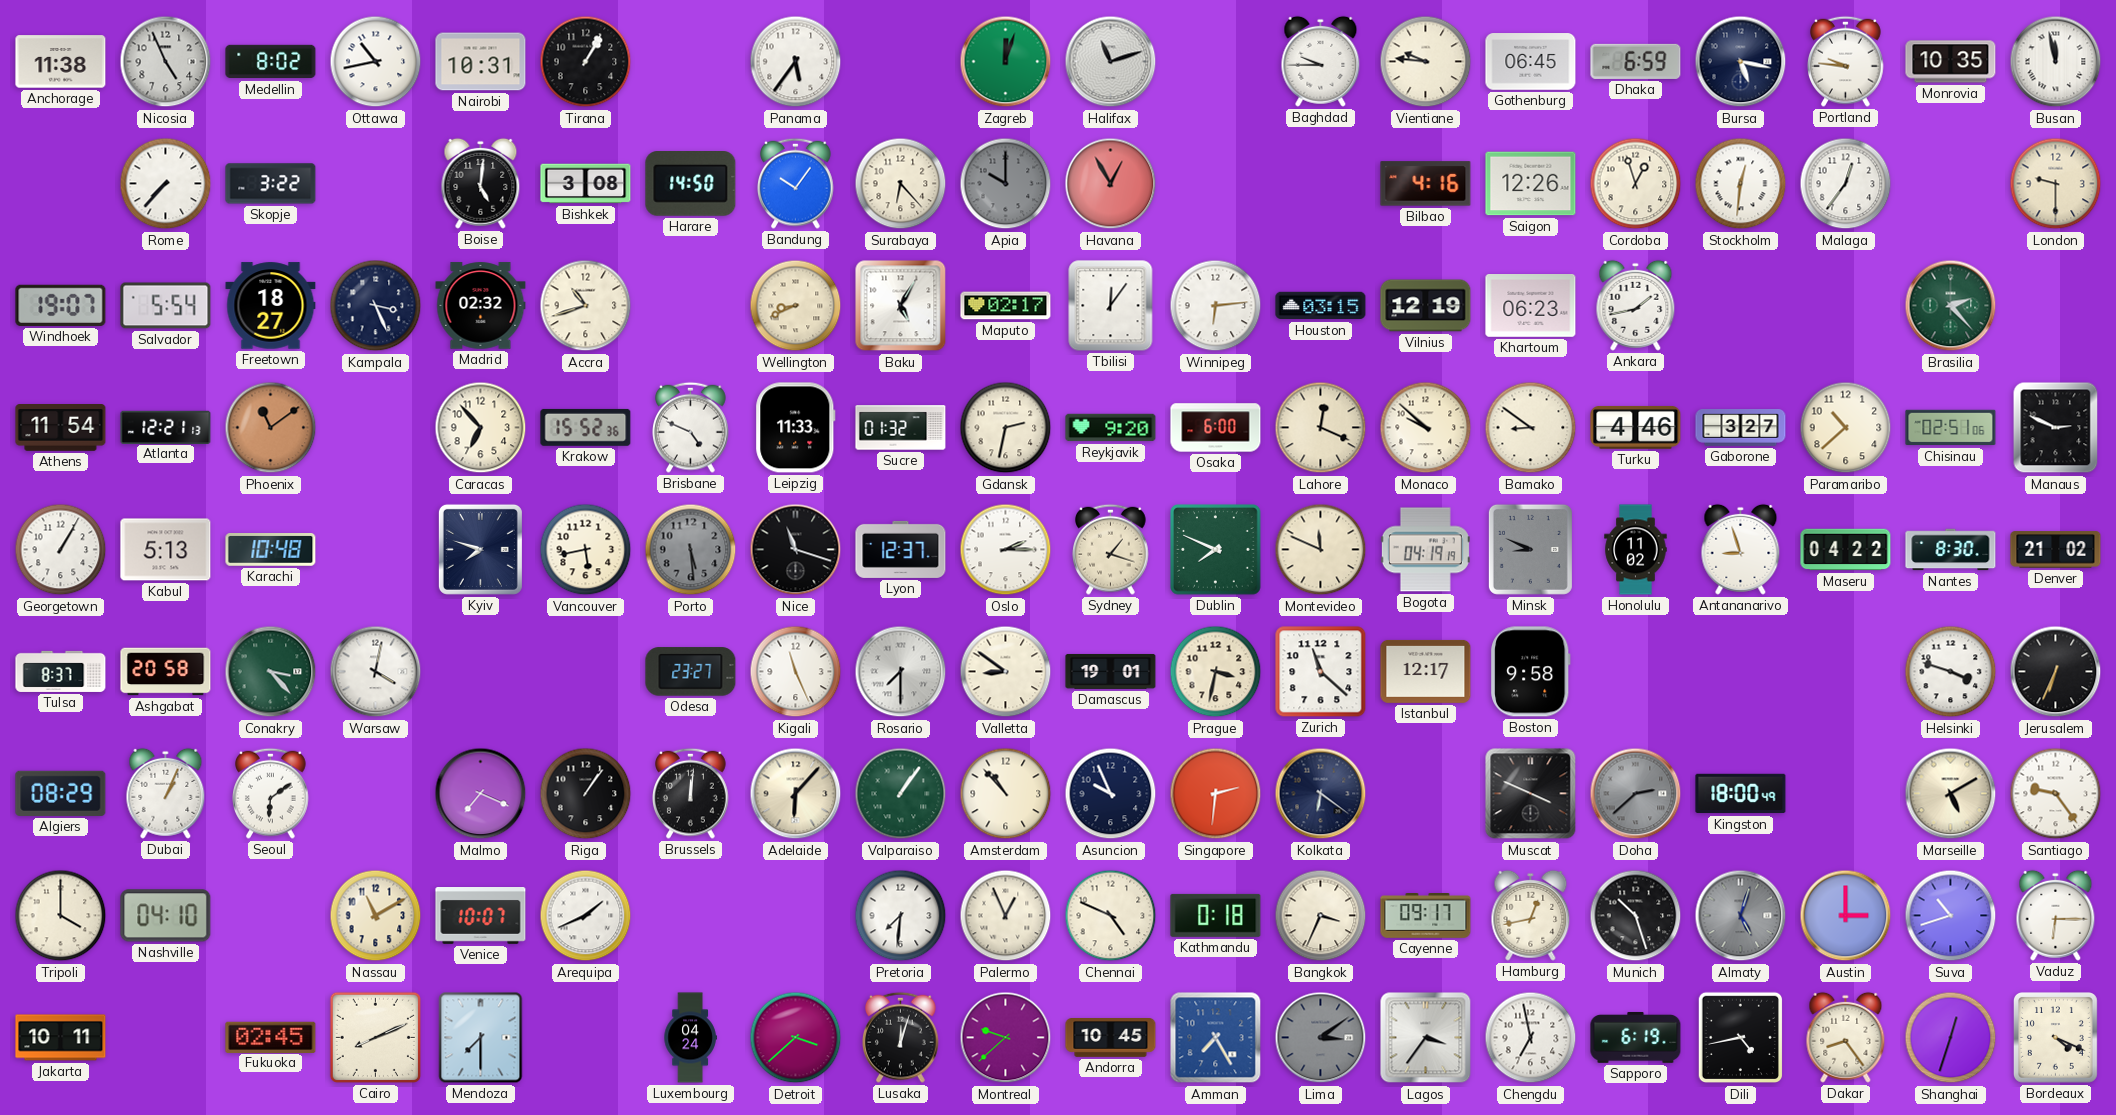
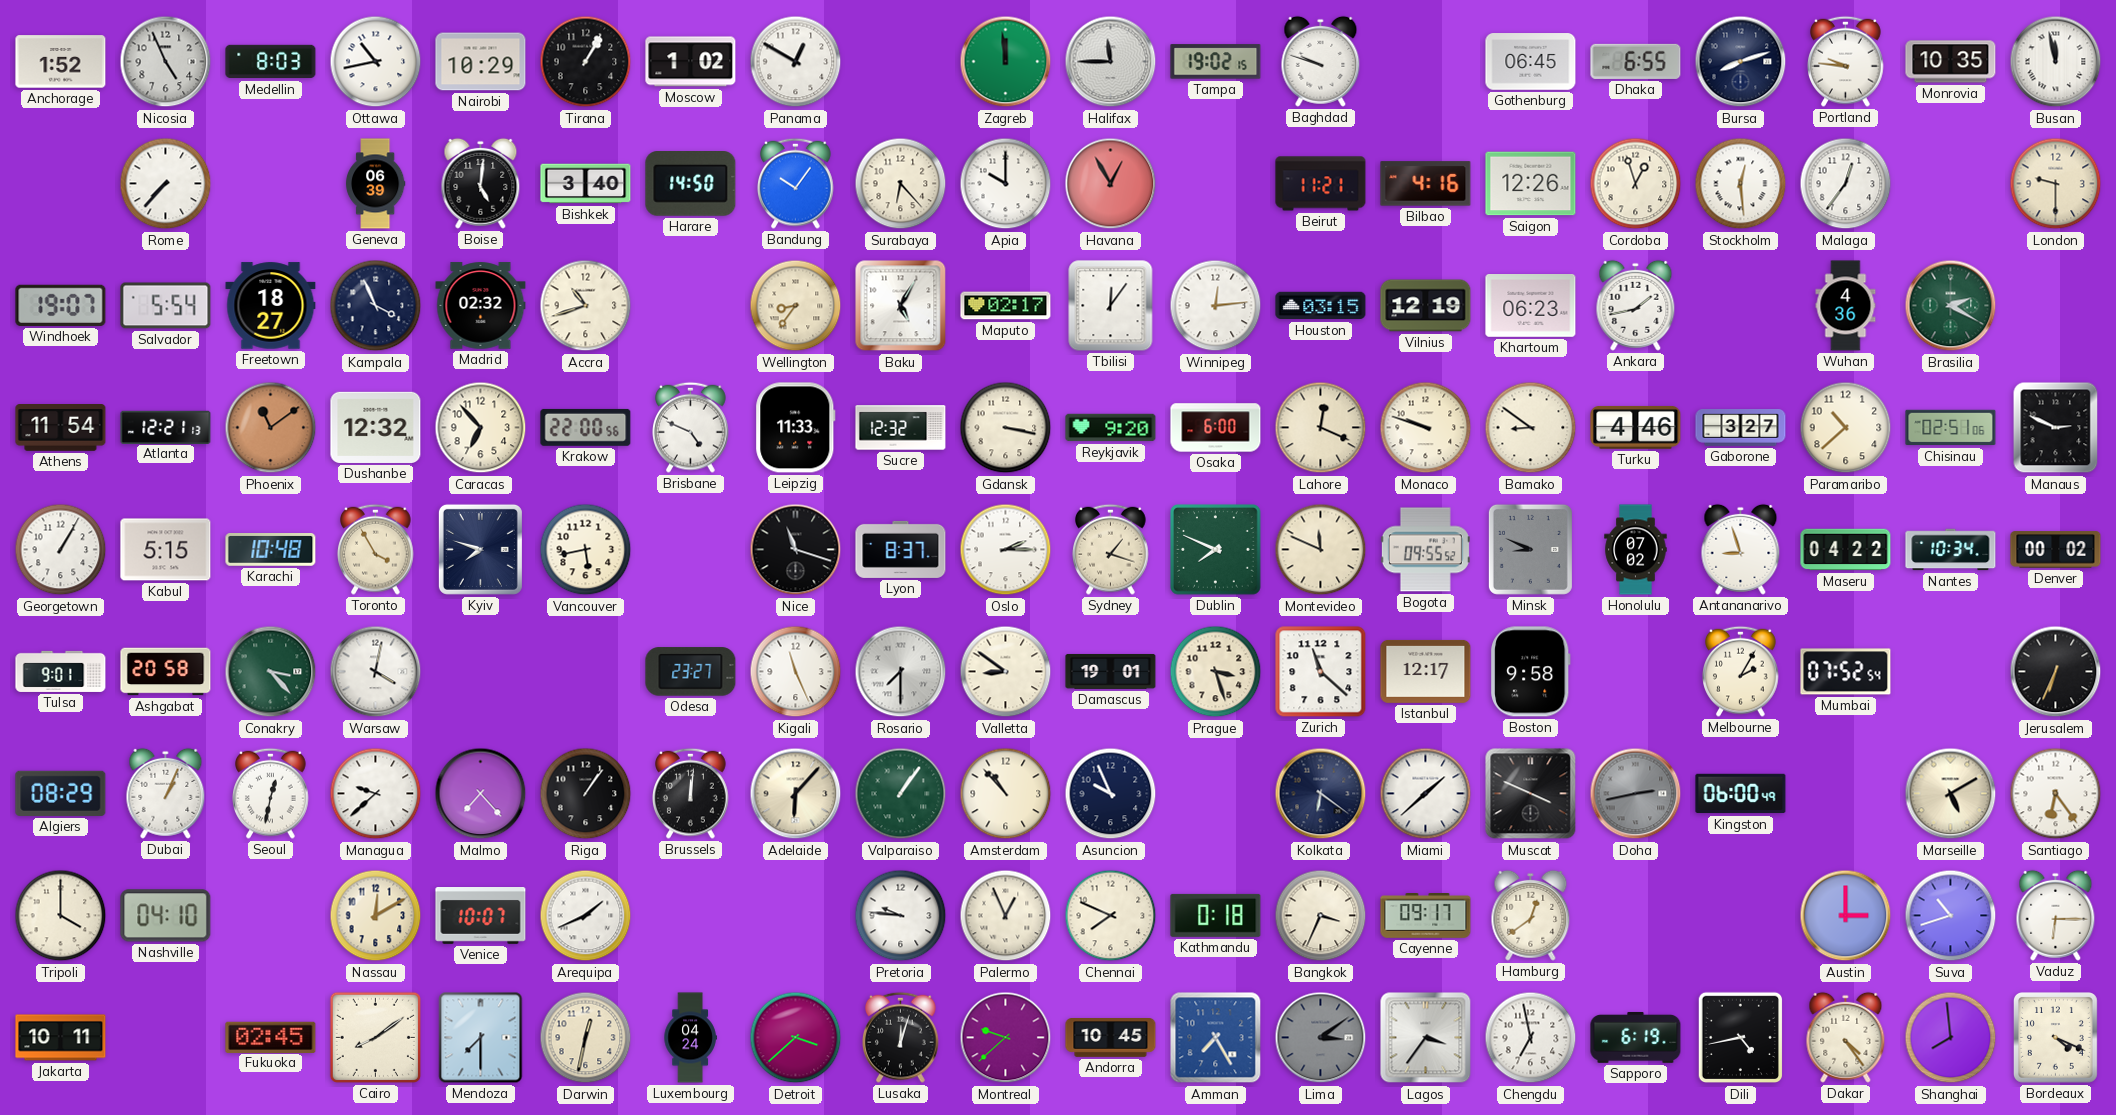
Anchorage: 11:38 -> 1:52
Medellin: 8:02 -> 8:03
Nairobi: 10:31 -> 10:29
Moscow: none -> 1:02
Panama: 5:36 -> 12:50
Zagreb: 12:03 -> 11:59
Halifax: 11:12 -> 11:45
Tampa: none -> 19:02
Baghdad: 9:45 -> 9:48
Vientiane: 9:46 -> none
Dhaka: 6:59 -> 6:55
Bursa: 5:17 -> 8:12
Skopje: 3:22 -> none
Geneva: none -> 06:39
Bishkek: 3:08 -> 3:40
Apia dial: grey -> white
Beirut: none -> 11:21
Stockholm: 12:31 -> 12:29
Kampala: 3:26 -> 3:56
Wellington: 8:41 -> 8:36
Winnipeg: 6:14 -> 12:14
Wuhan: none -> 4:36
Brasilia: 2:23 -> 2:20
Dushanbe: none -> 12:32
Krakow: 15:52 -> 22:00
Sucre: 01:32 -> 12:32
Gdansk: 2:32 -> 3:17
Monaco: 9:52 -> 9:48
Kabul: 5:13 -> 5:15
Toronto: none -> 3:55
Porto: 5:29 -> none
Lyon: 12:37 -> 8:37
Bogota: 04:19 -> 09:55
Honolulu: 11:02 -> 07:02
Nantes: 8:30 -> 10:34
Denver: 21:02 -> 00:02
Tulsa: 8:37 -> 9:01
Prague: 3:32 -> 3:27
Melbourne: none -> 2:05
Mumbai: none -> 07:52
Helsinki: 3:48 -> none
Seoul: 6:09 -> 12:32
Managua: none -> 9:38
Malmo: 7:19 -> 7:23
Singapore: 2:31 -> none
Miami: none -> 1:38
Doha: 2:38 -> 2:43
Kingston: 18:00 -> 06:00
Santiago: 9:24 -> 6:24
Nassau: 11:10 -> 12:10
Pretoria: 7:31 -> 9:46
Chennai: 4:49 -> 7:49
Hamburg: 12:43 -> 12:39
Munich: 10:27 -> none
Almaty: 5:03 -> none
Cairo: 8:11 -> 8:09
Darwin: none -> 12:32
Dakar: 8:24 -> 4:24
Shanghai: 12:33 -> 7:59
